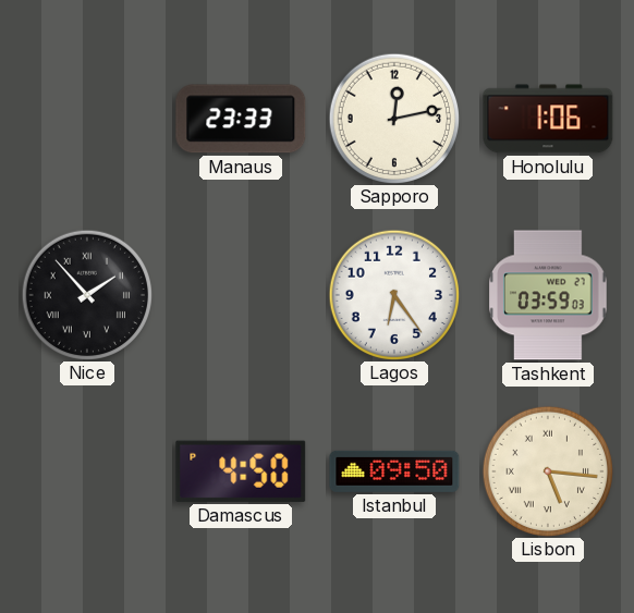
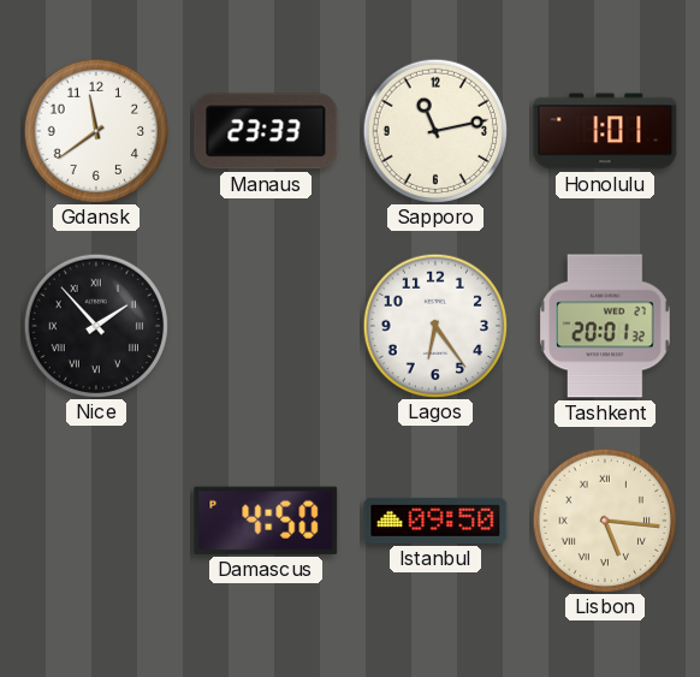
Gdansk: none -> 11:39
Sapporo: 12:13 -> 11:13
Honolulu: 1:06 -> 1:01
Tashkent: 03:59 -> 20:01
